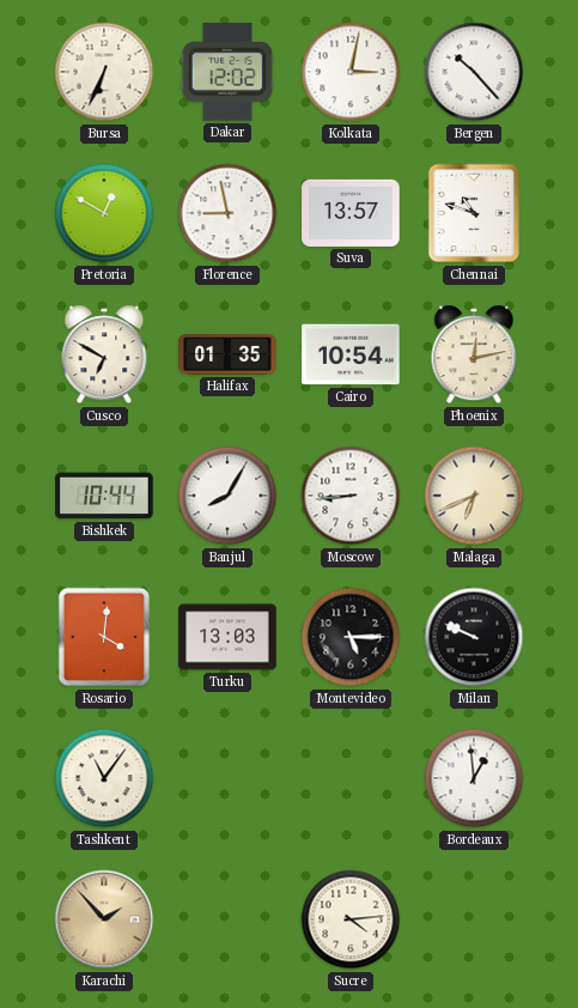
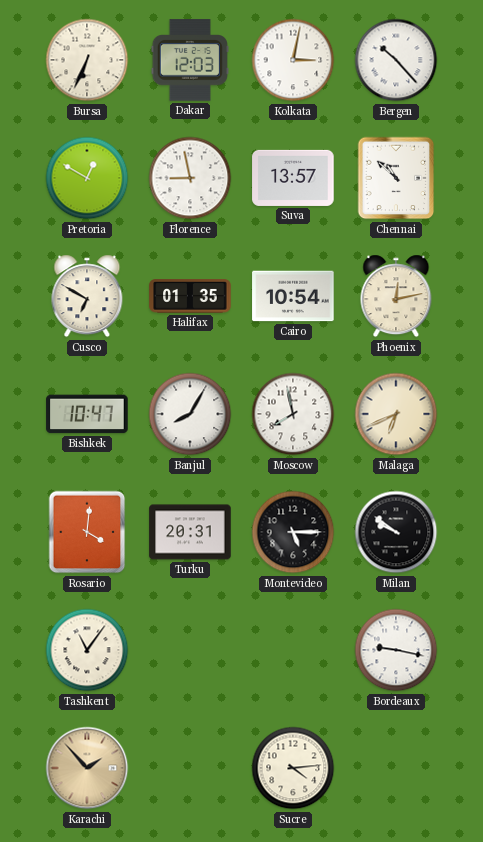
Dakar: 12:02 -> 12:03
Chennai: 10:48 -> 10:52
Bishkek: 10:44 -> 10:47
Moscow: 8:44 -> 7:58
Turku: 13:03 -> 20:31
Milan: 9:49 -> 9:51
Bordeaux: 12:59 -> 9:17
